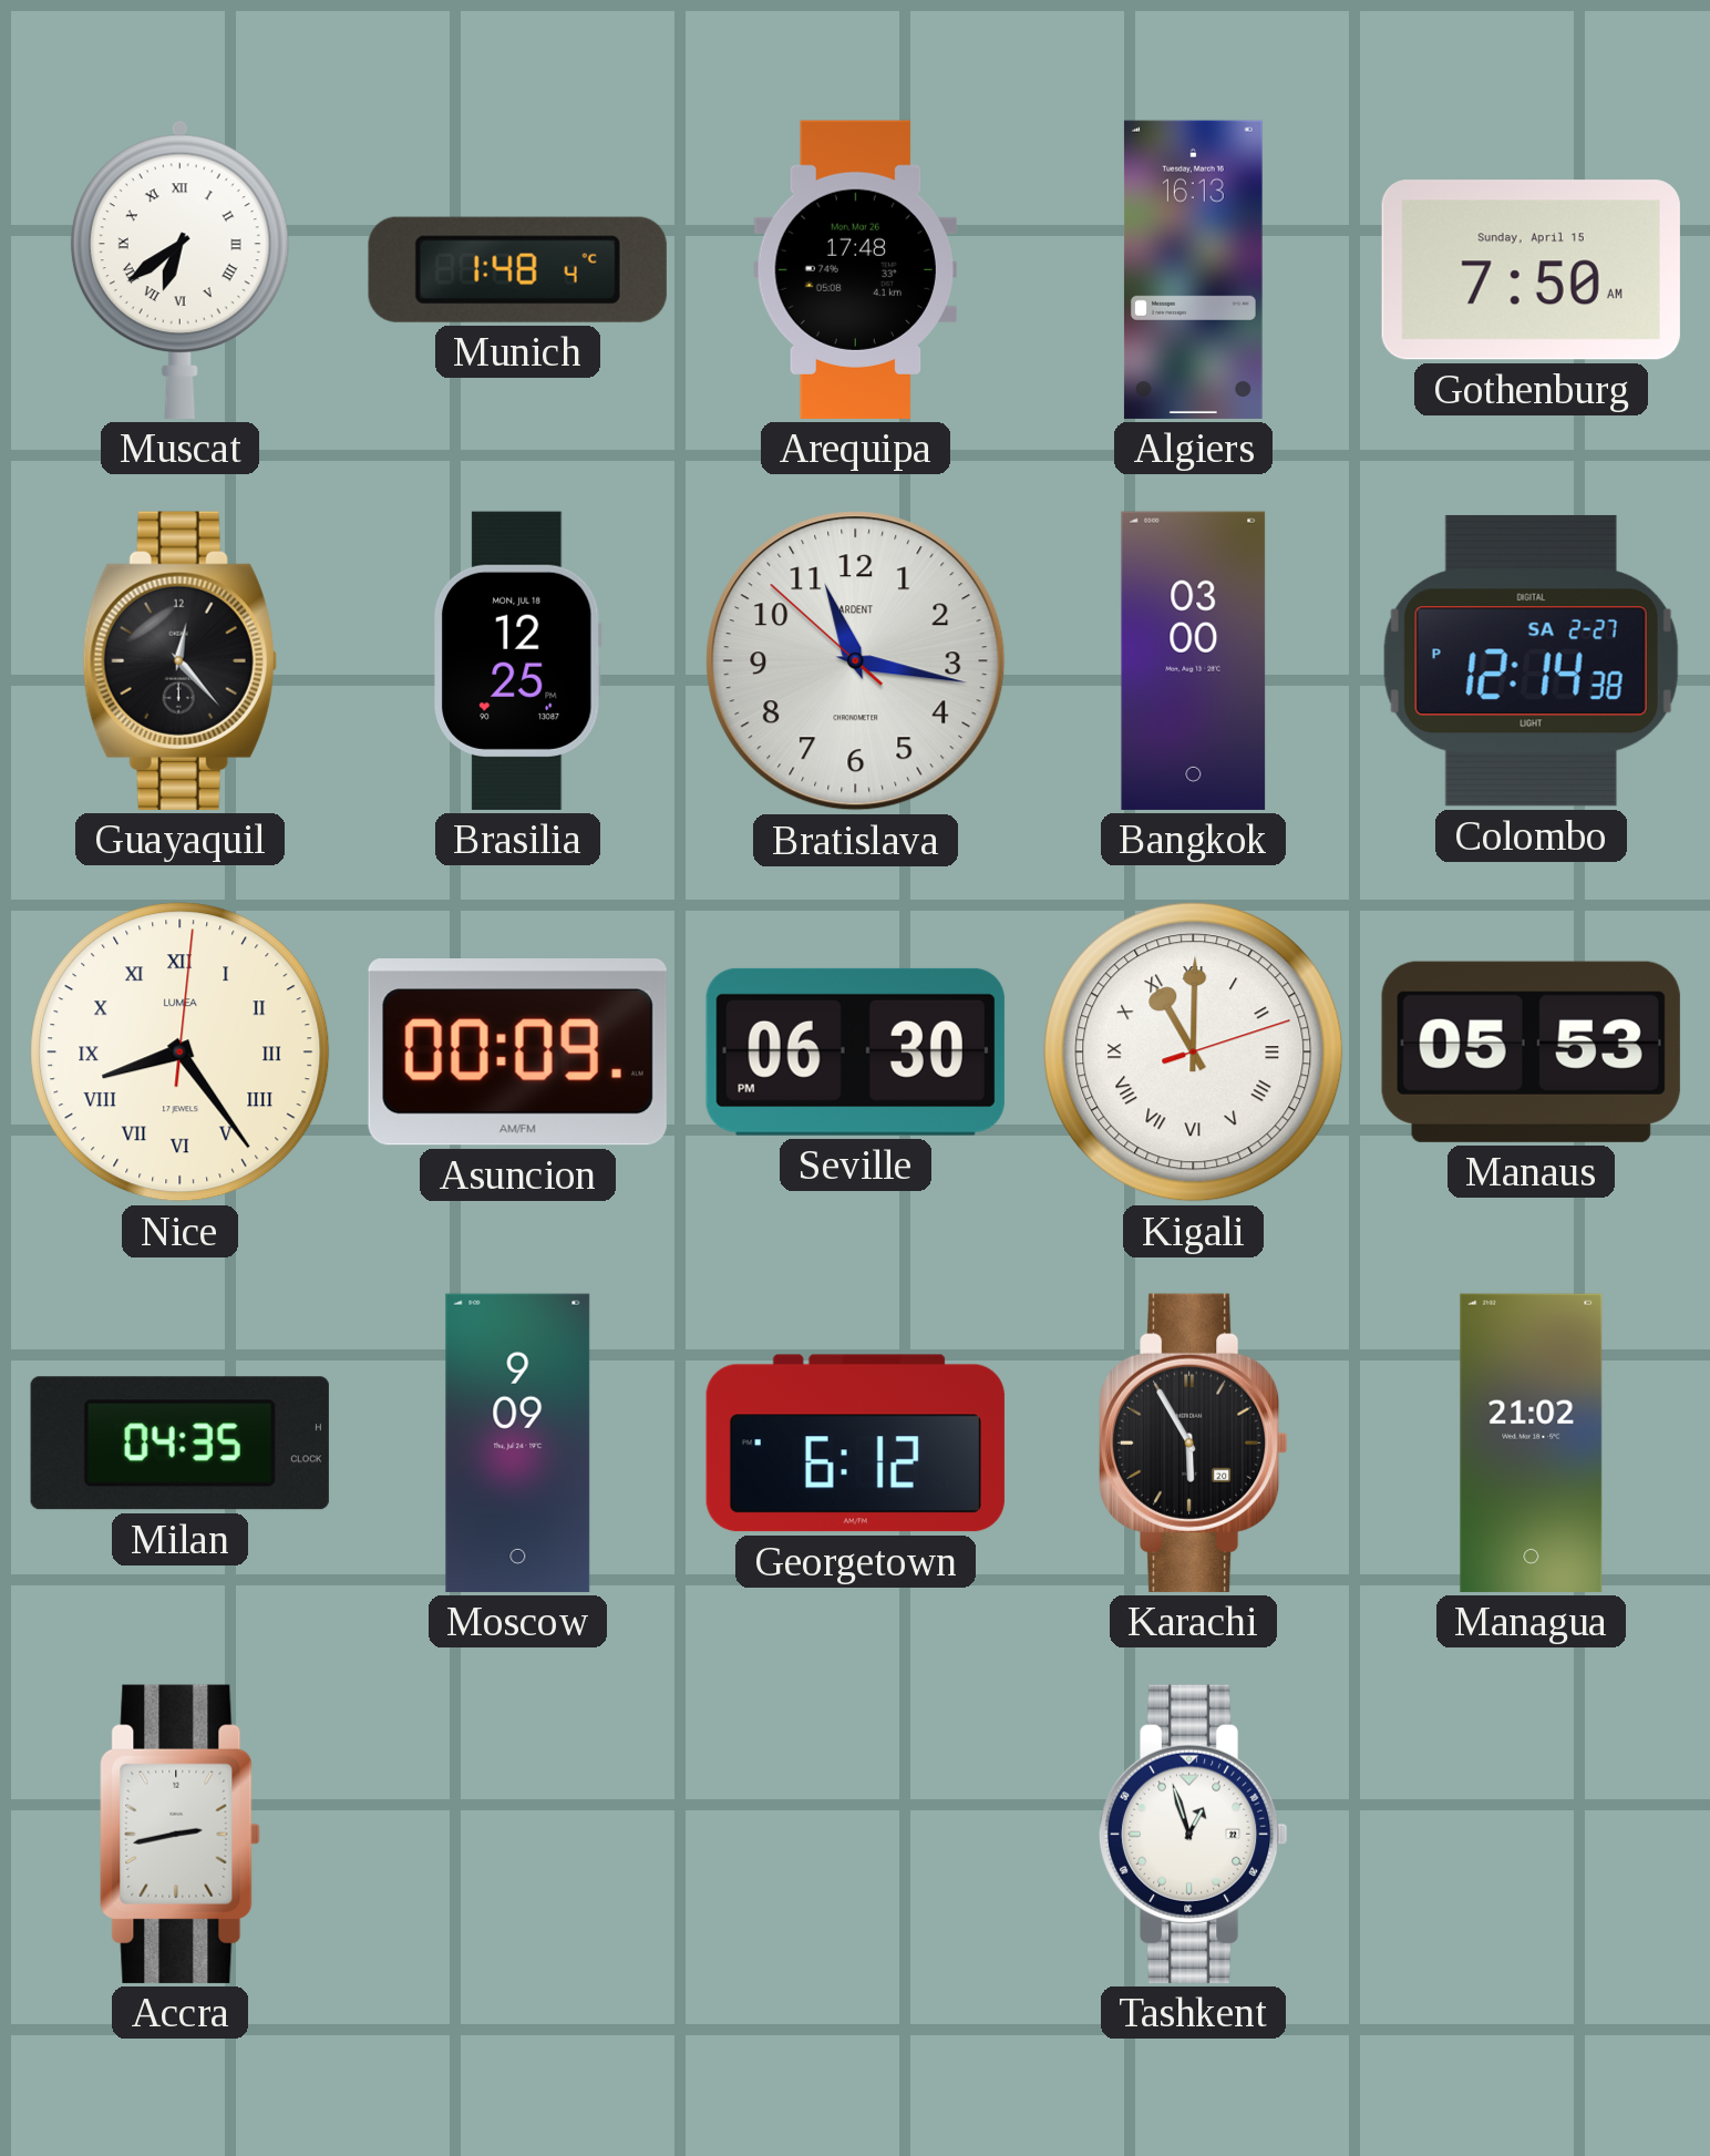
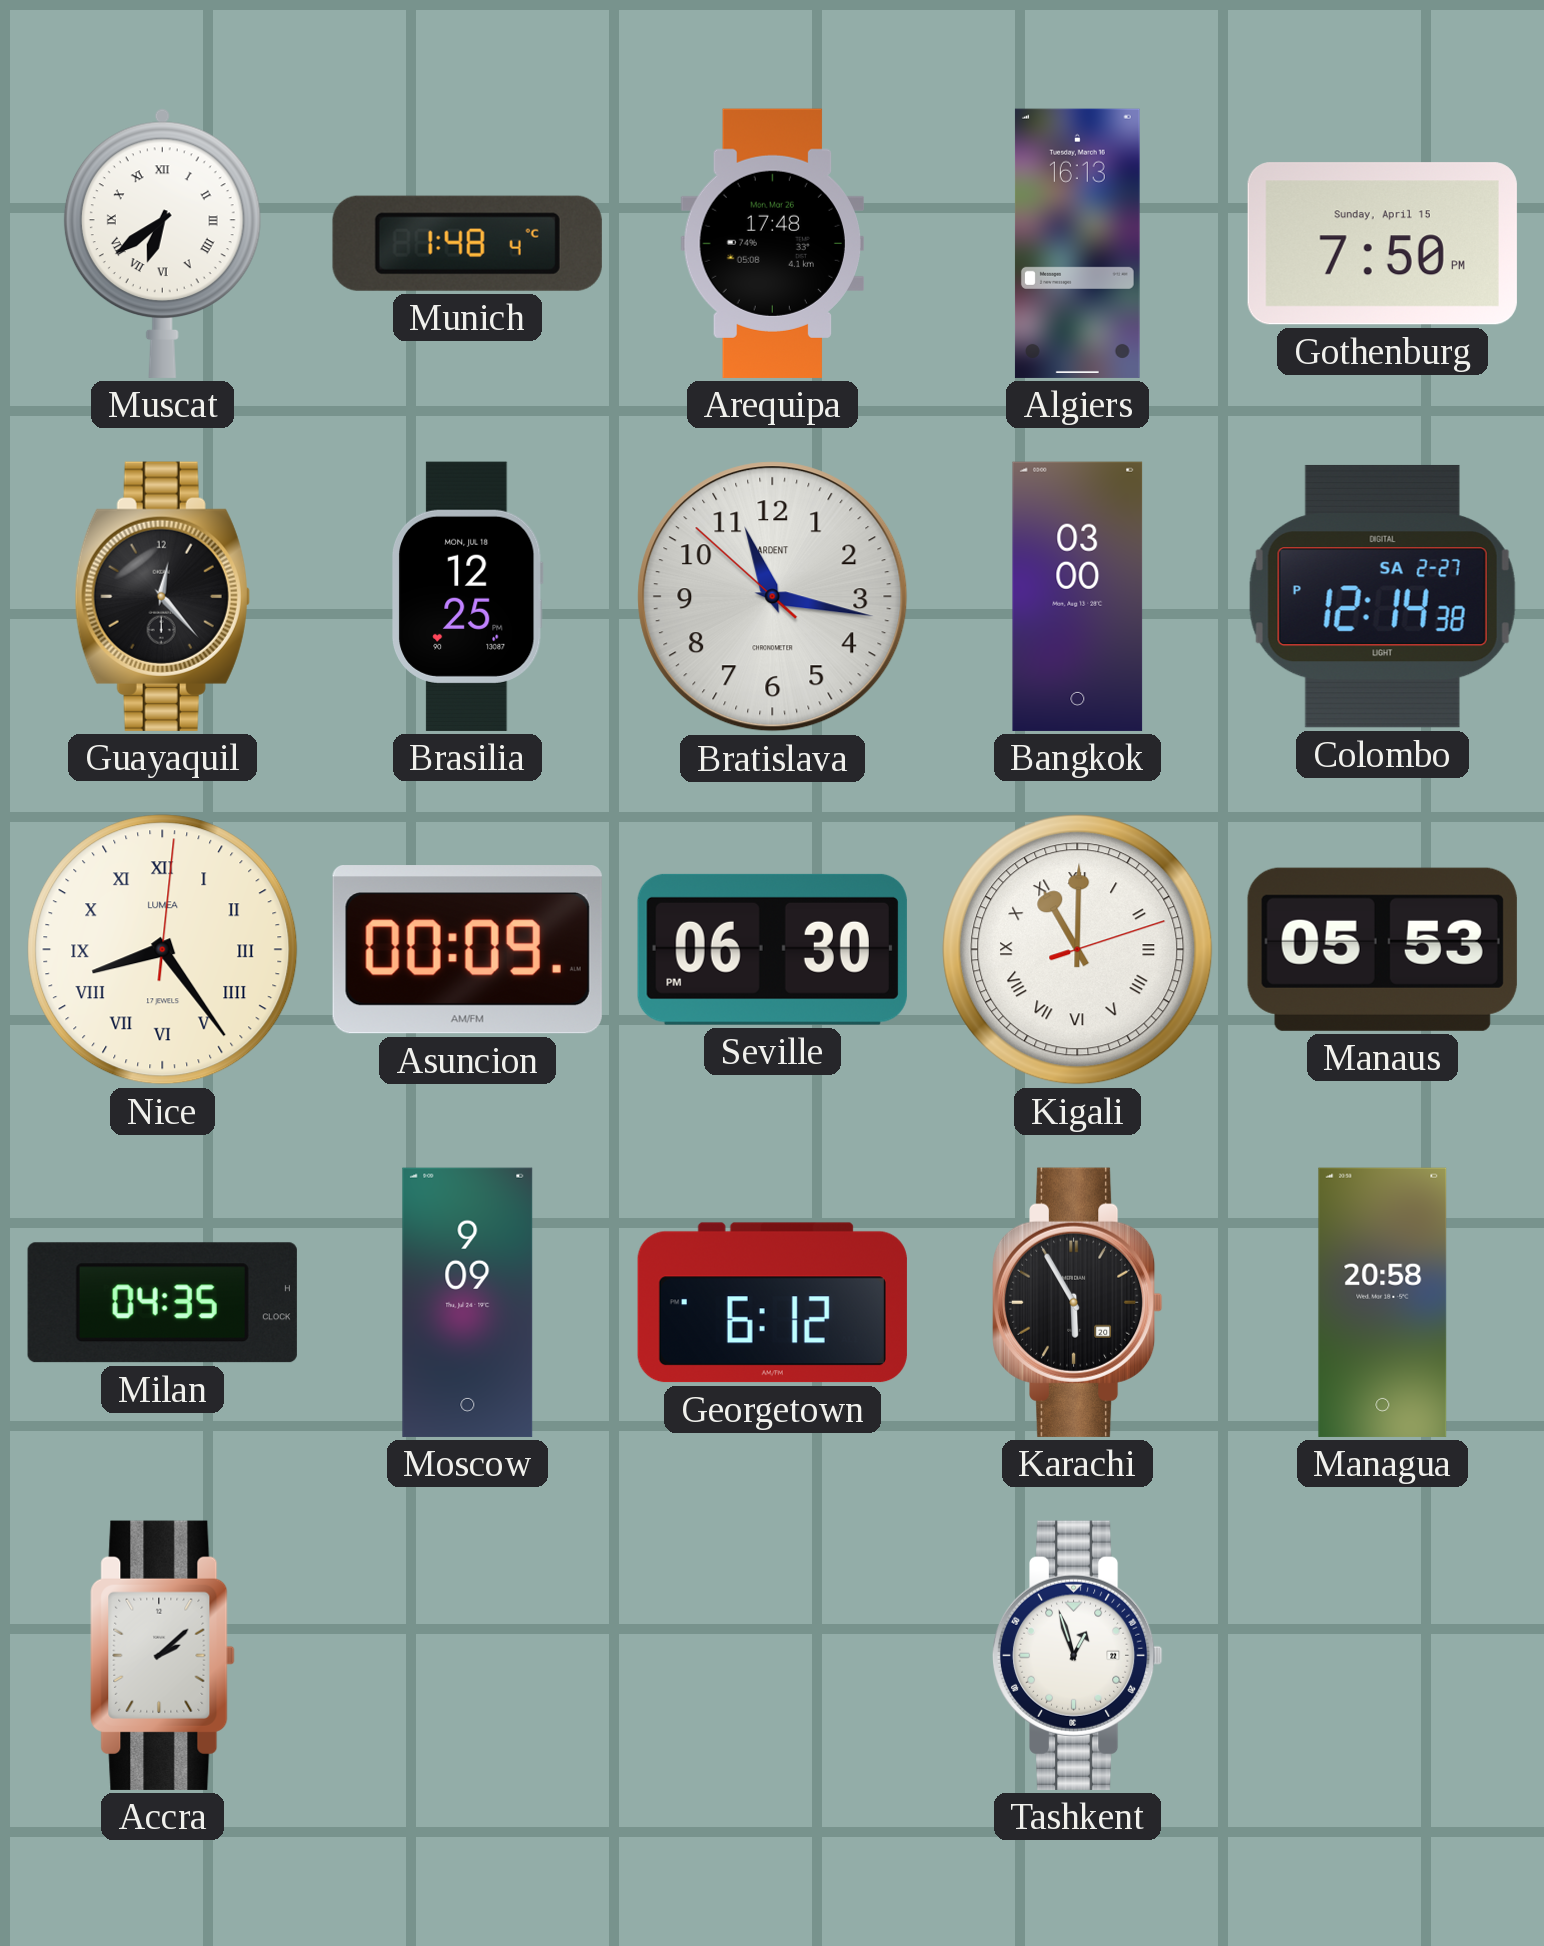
Gothenburg: 7:50 AM -> 7:50 PM
Managua: 21:02 -> 20:58
Accra: 2:43 -> 2:08
